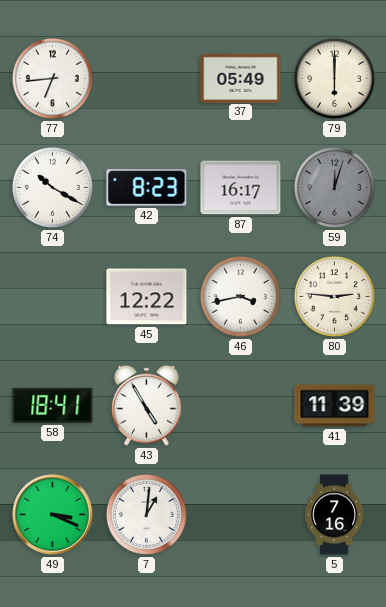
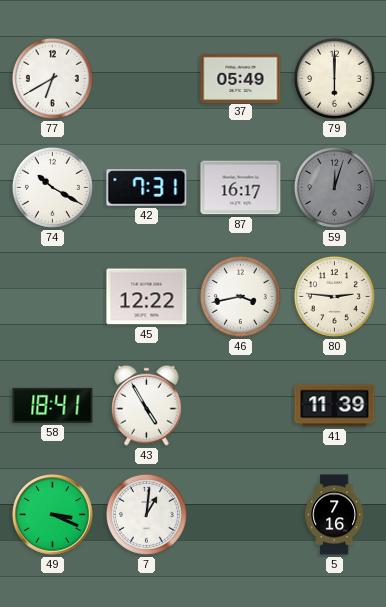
77: 6:44 -> 6:40
42: 8:23 -> 7:31
